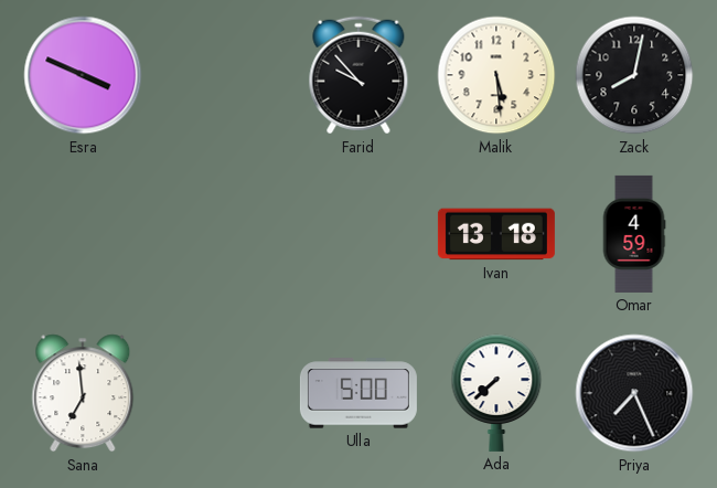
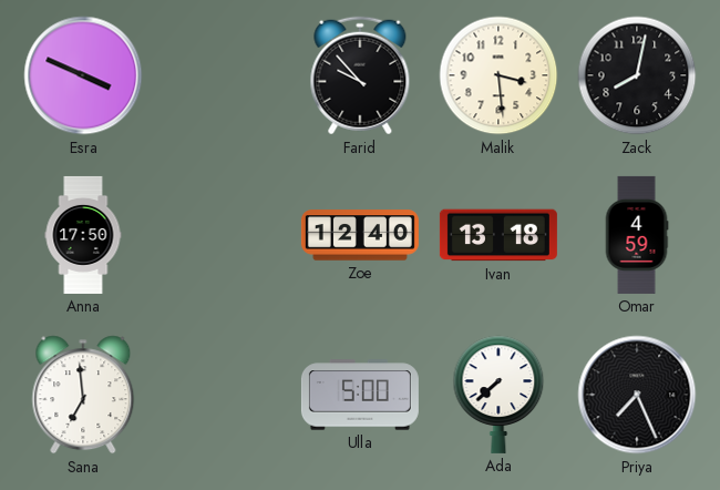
Malik: 5:29 -> 3:29
Anna: none -> 17:50
Zoe: none -> 12:40
